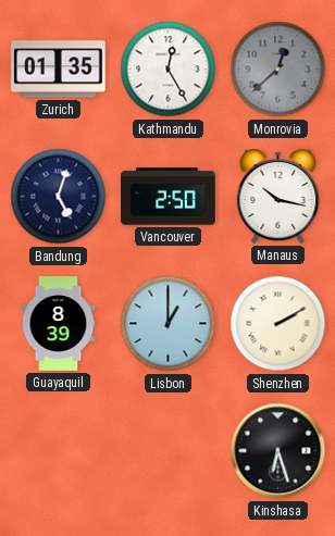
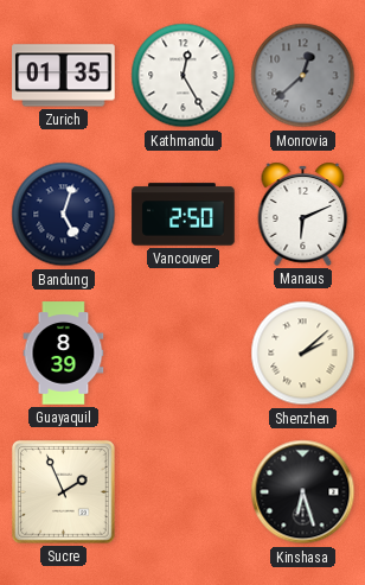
Manaus: 10:17 -> 6:11
Lisbon: 1:00 -> none
Shenzhen: 2:10 -> 2:08
Sucre: none -> 1:56
